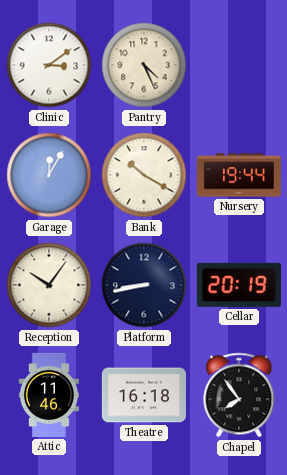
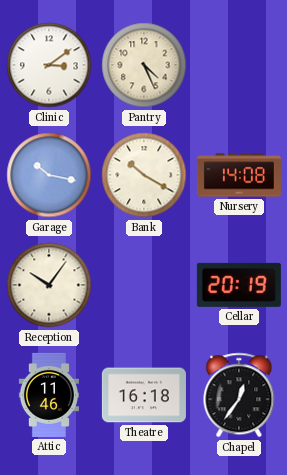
Garage: 12:05 -> 10:17
Nursery: 19:44 -> 14:08
Platform: 8:43 -> none
Chapel: 7:54 -> 12:36
